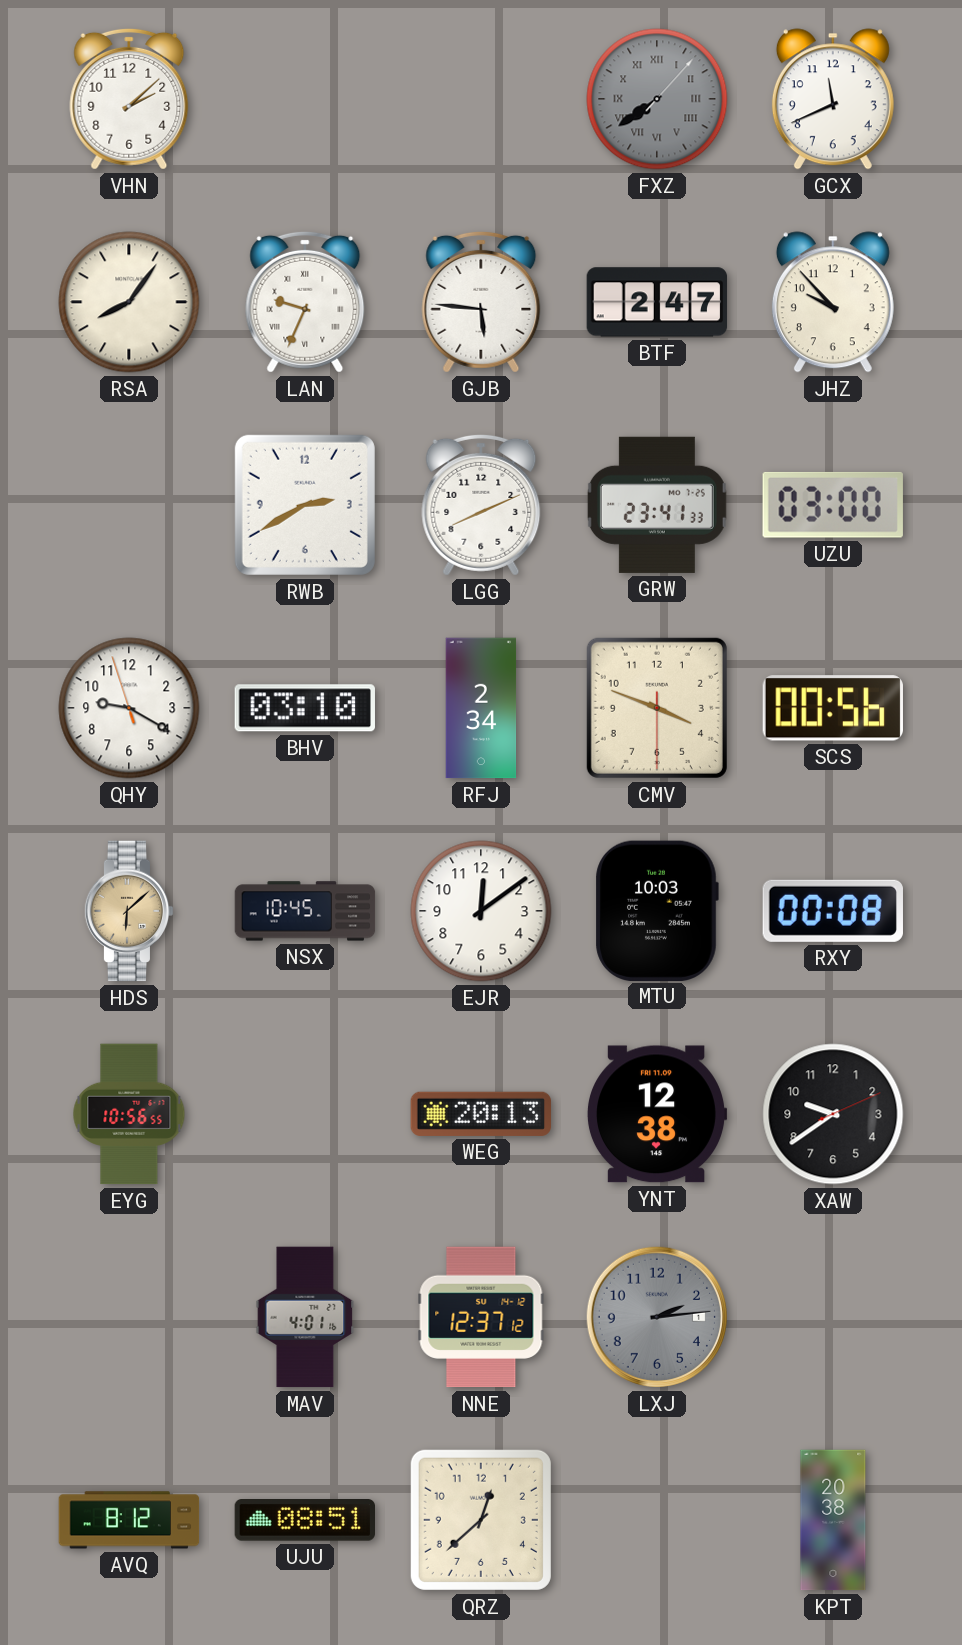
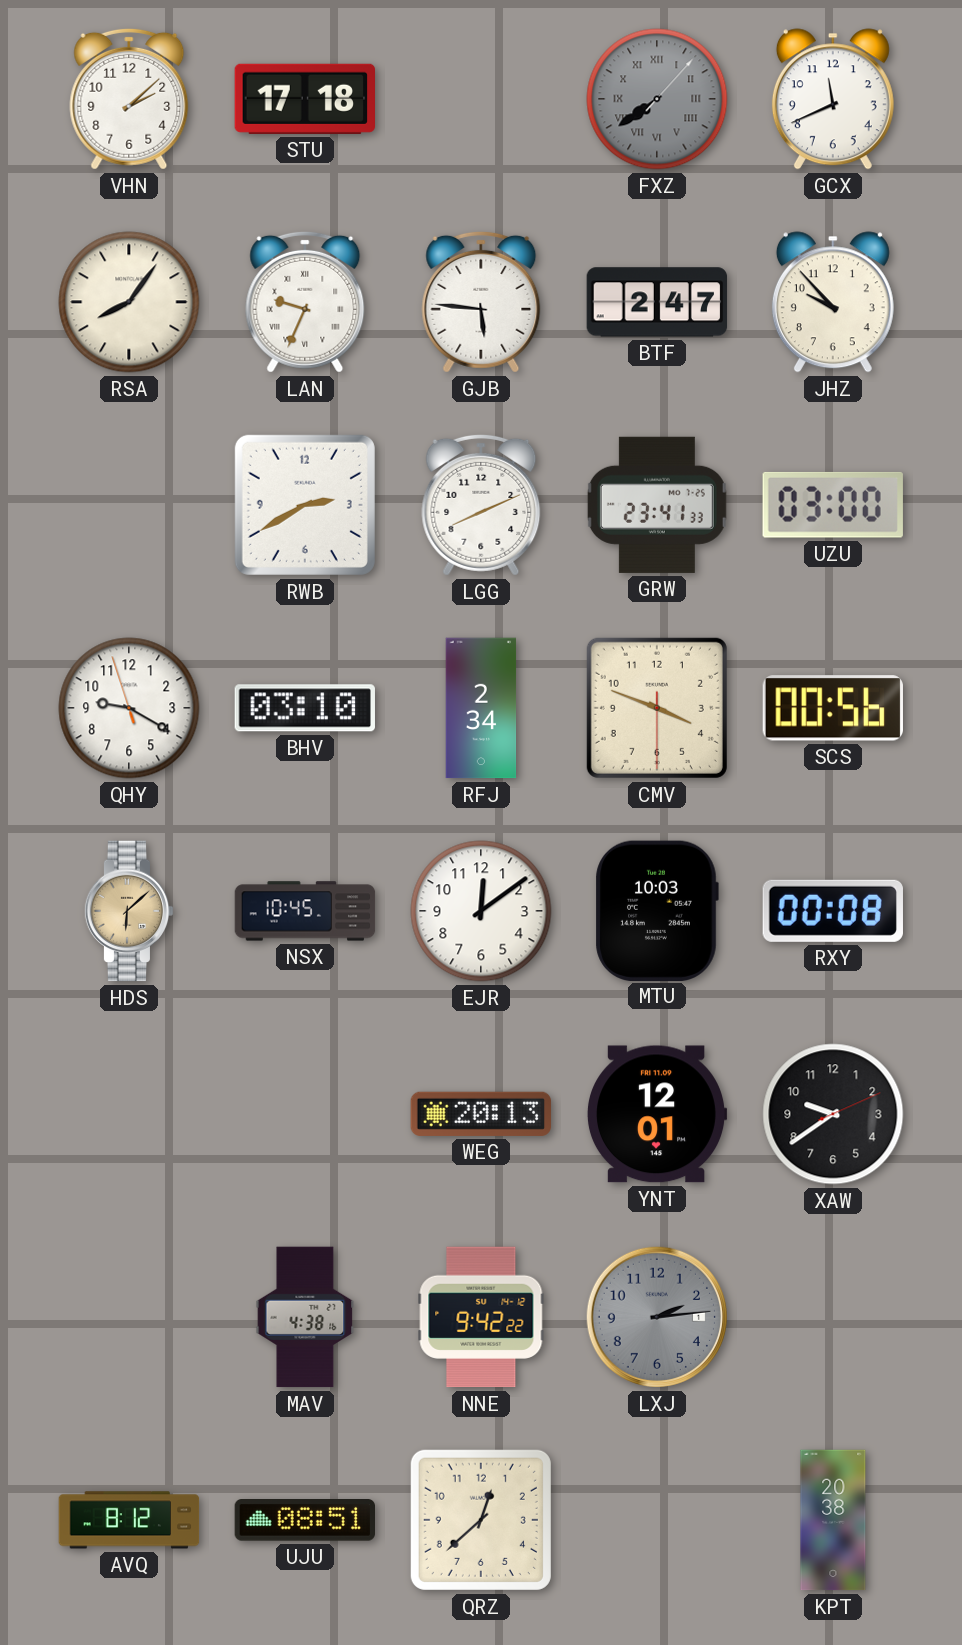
STU: none -> 17:18
EYG: 10:56 -> none
YNT: 12:38 -> 12:01
MAV: 4:01 -> 4:38
NNE: 12:37 -> 9:42
